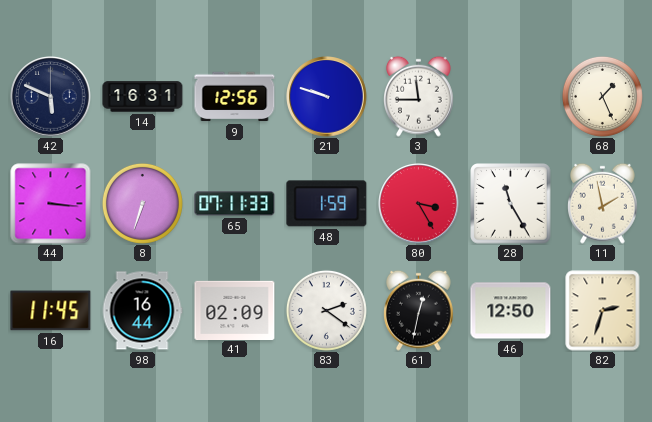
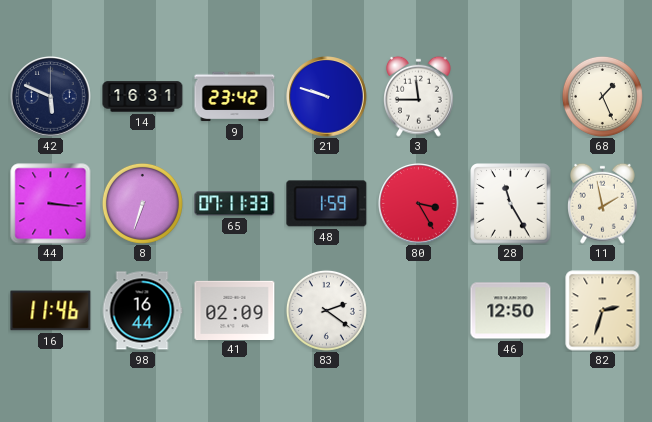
9: 12:56 -> 23:42
16: 11:45 -> 11:46
61: 12:32 -> none
